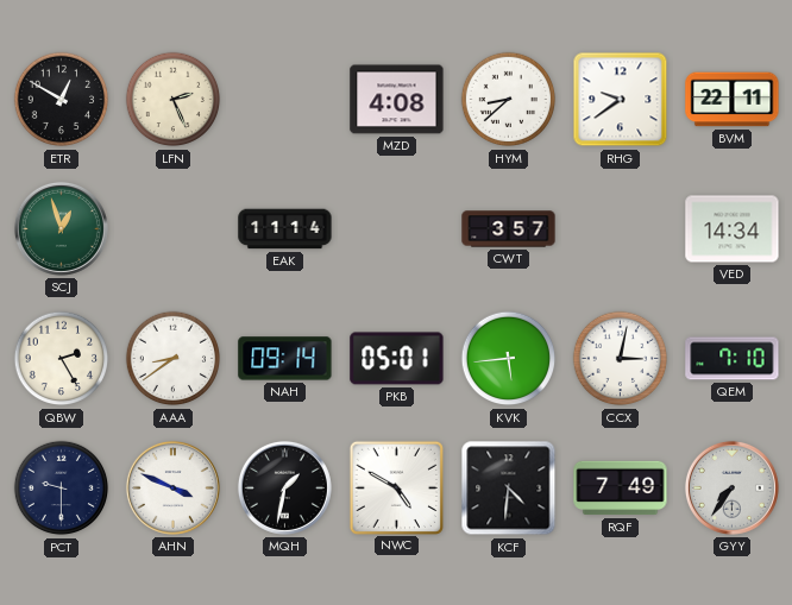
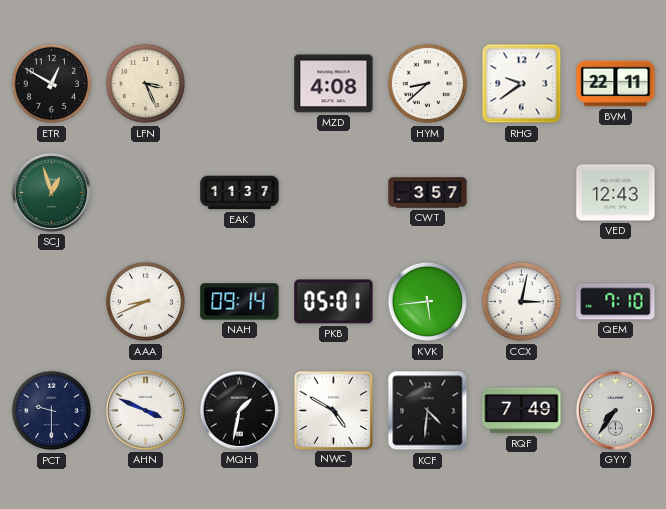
LFN: 2:26 -> 3:26
EAK: 11:14 -> 11:37
VED: 14:34 -> 12:43
QBW: 2:25 -> none
AAA: 8:39 -> 8:41
